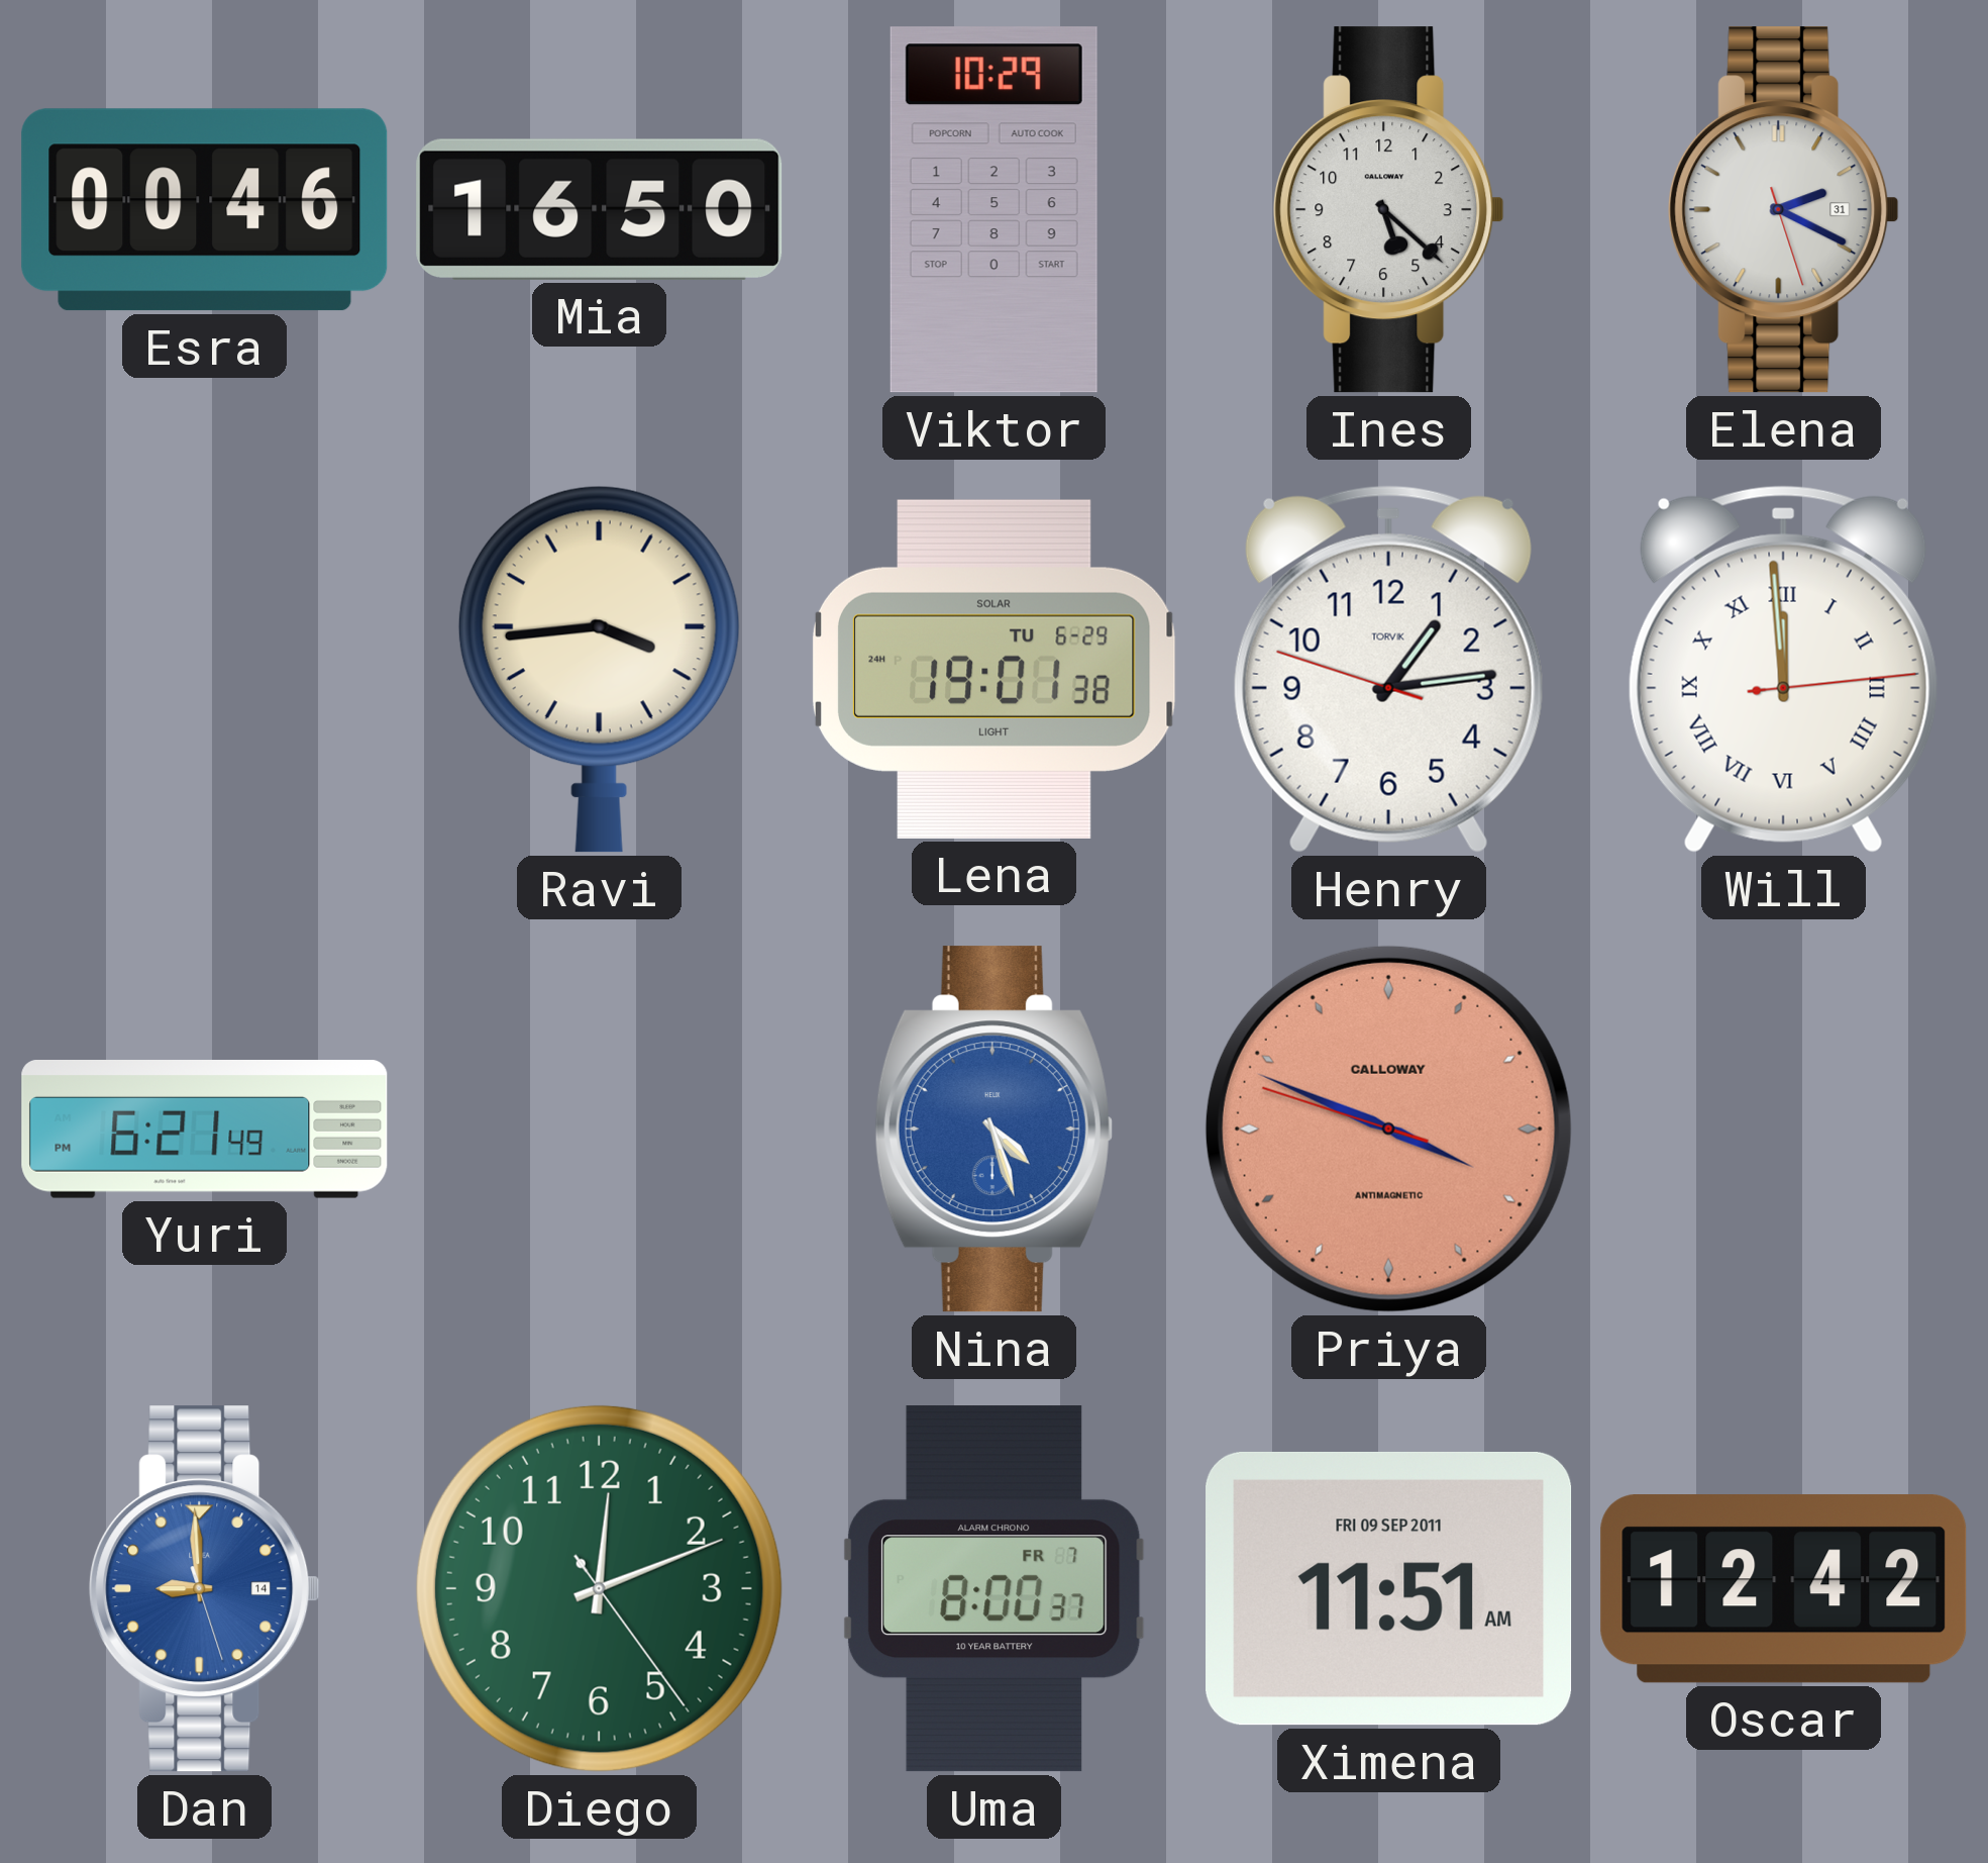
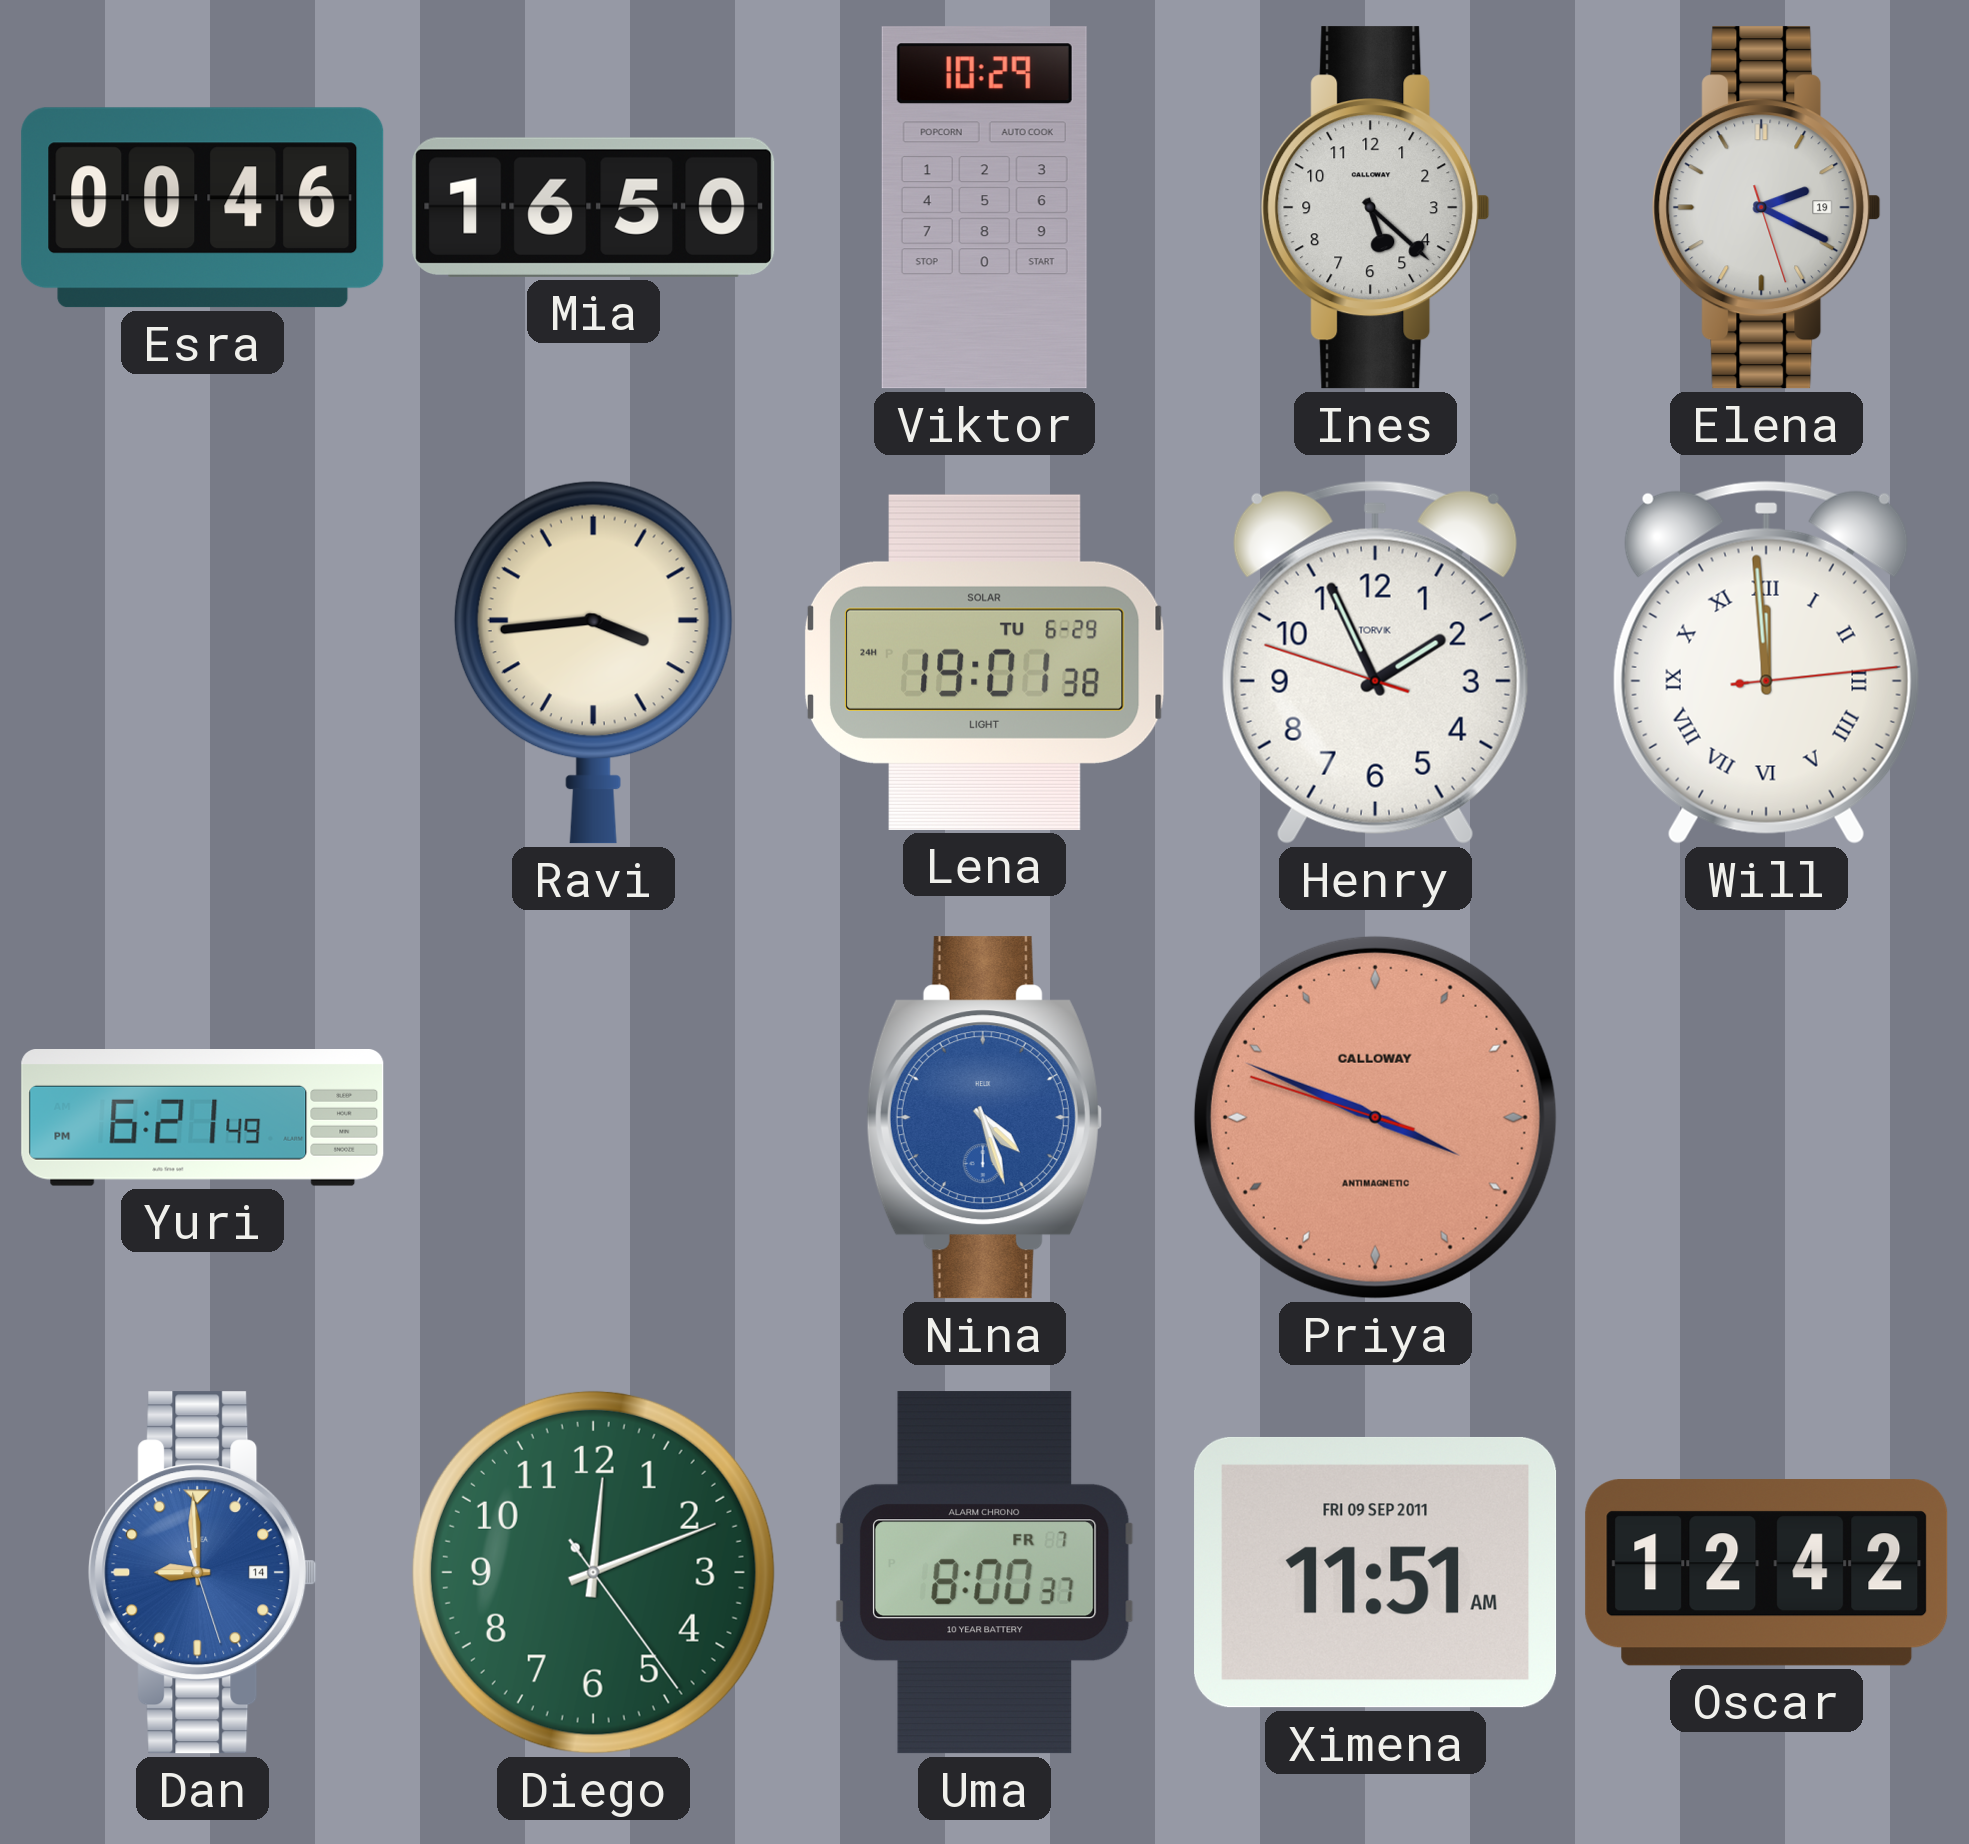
Elena date: 31 -> 19
Henry: 1:13 -> 1:55
